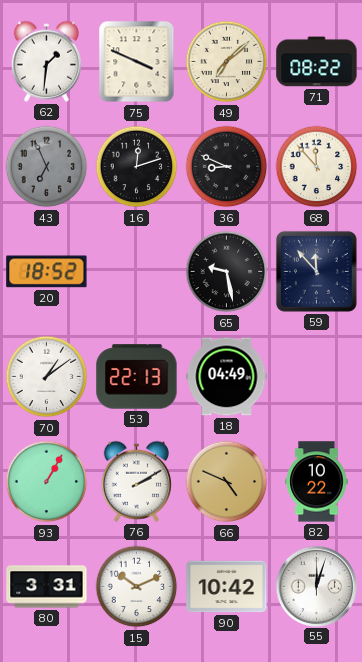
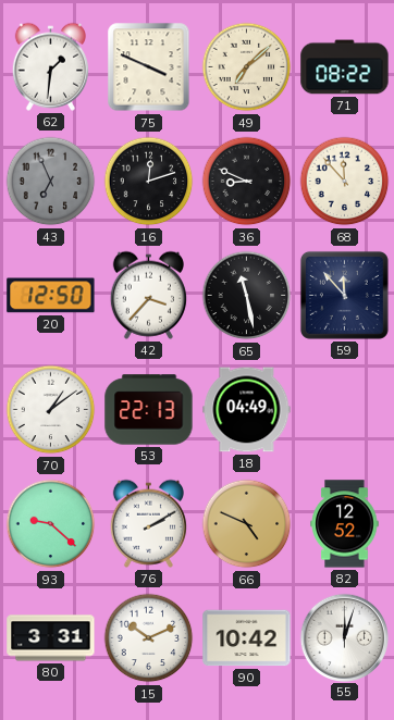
20: 18:52 -> 12:50
42: none -> 3:37
65: 9:28 -> 11:28
93: 1:05 -> 9:22
82: 10:22 -> 12:52
